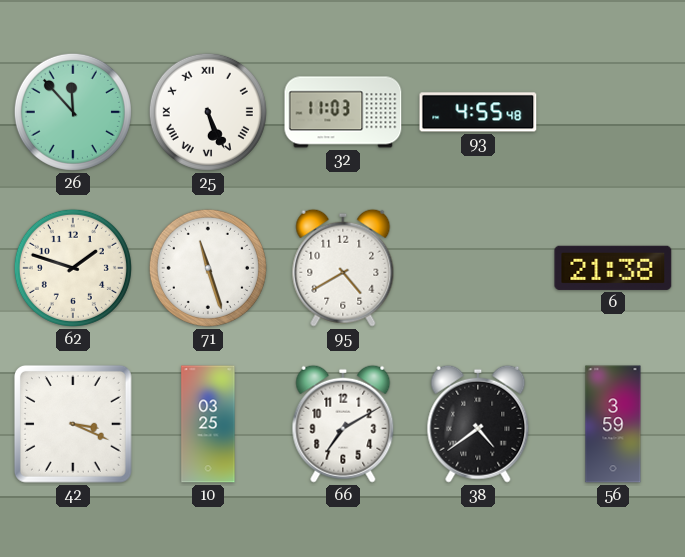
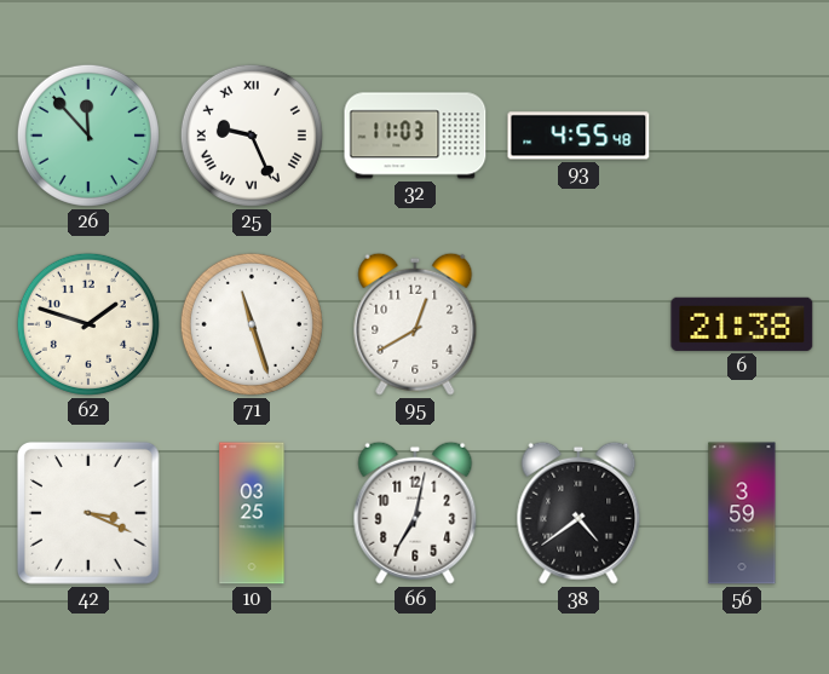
25: 5:26 -> 9:26
95: 4:40 -> 12:40
66: 7:10 -> 7:02
